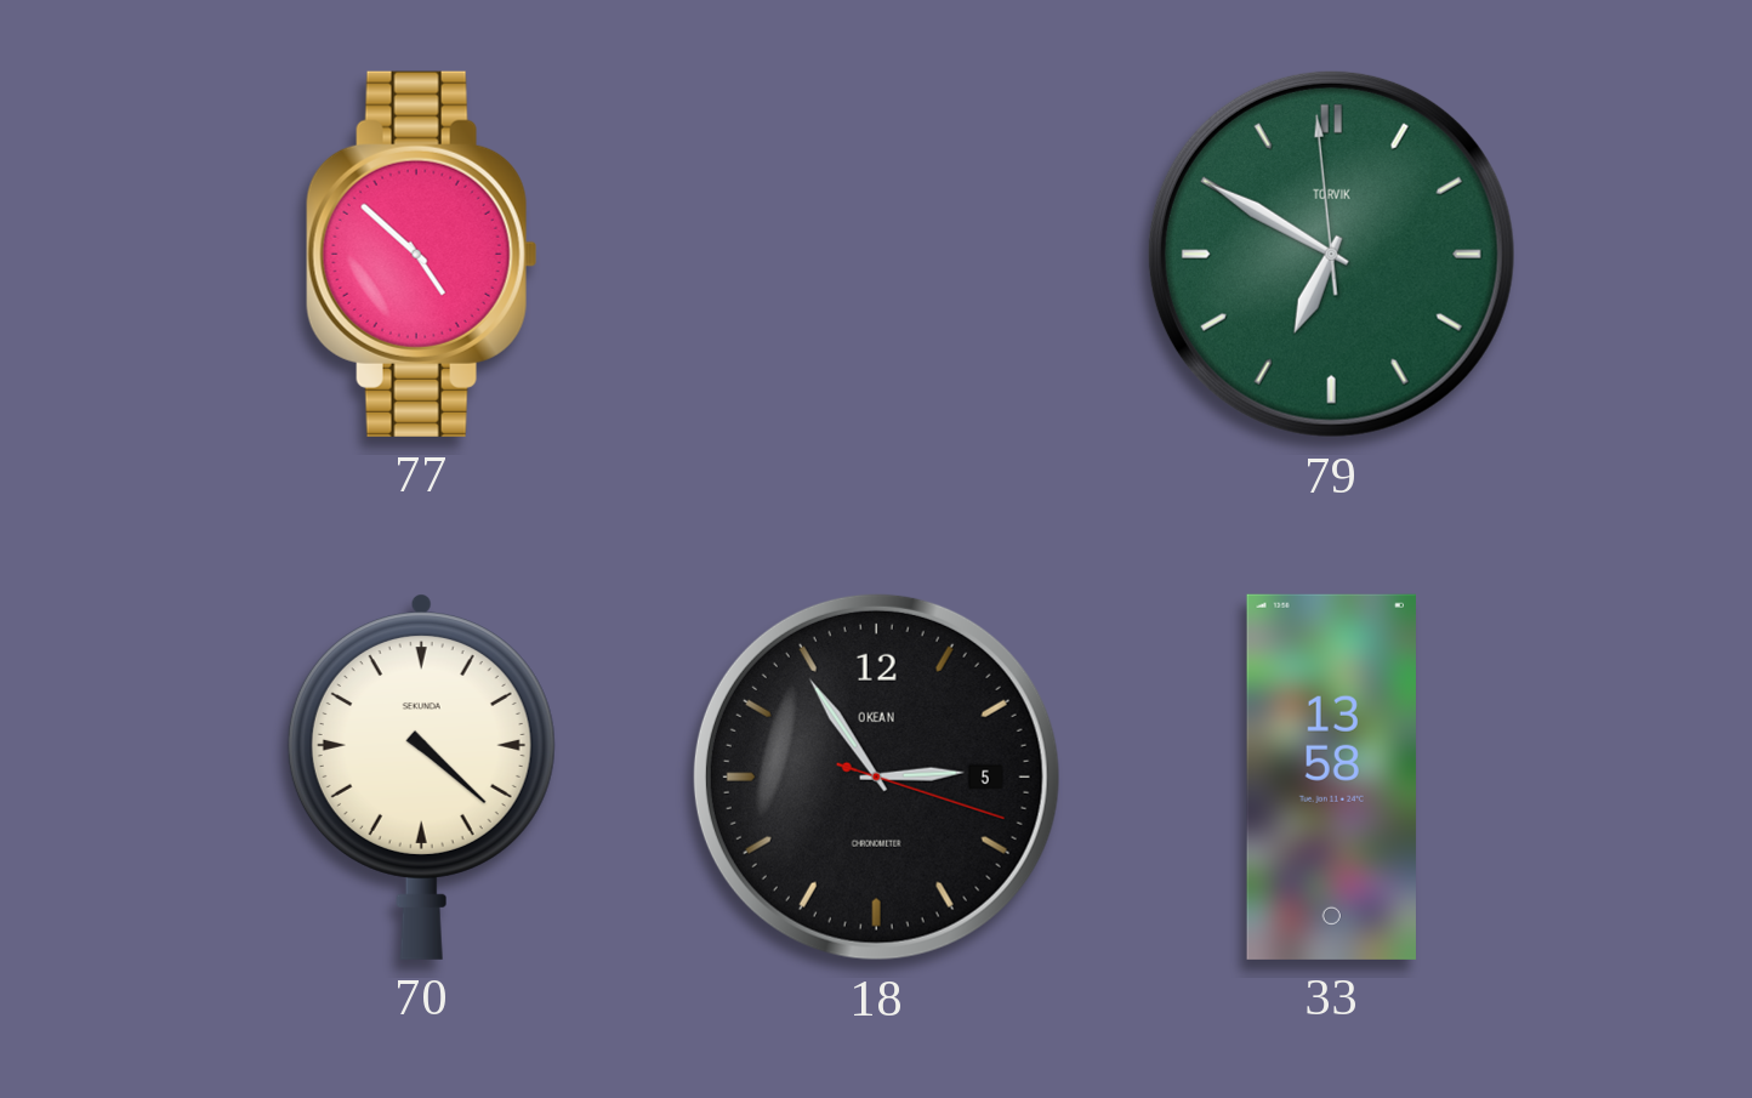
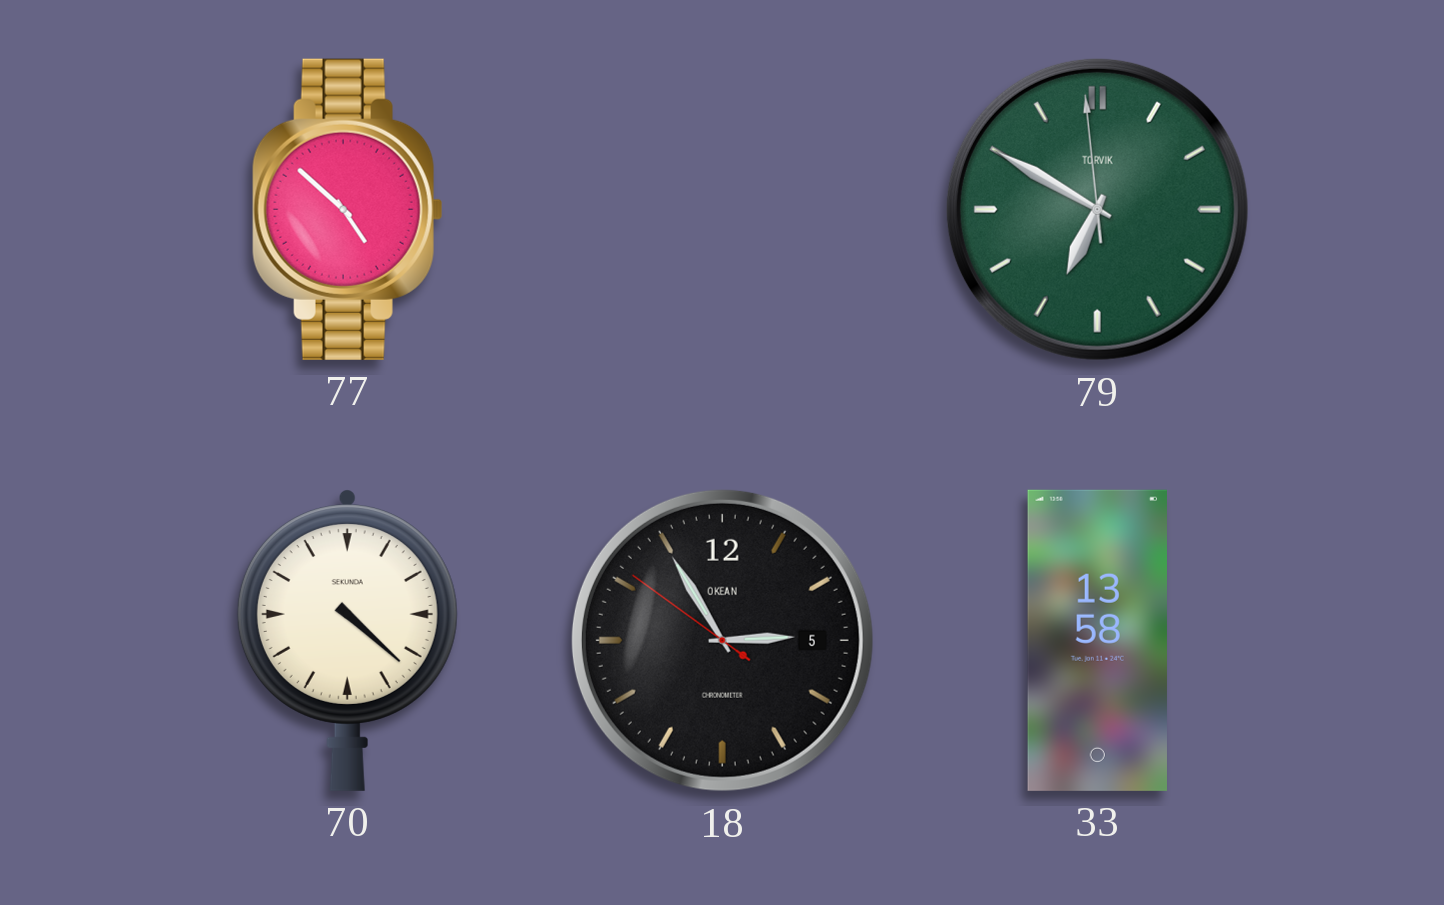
18: 2:54:18 -> 2:54:51
